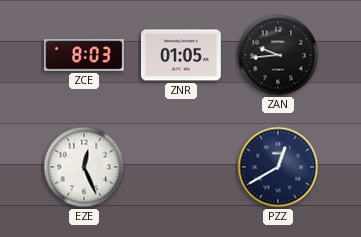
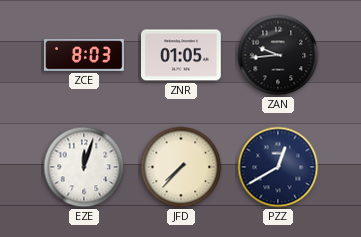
EZE: 12:26 -> 12:03
JFD: none -> 7:37
